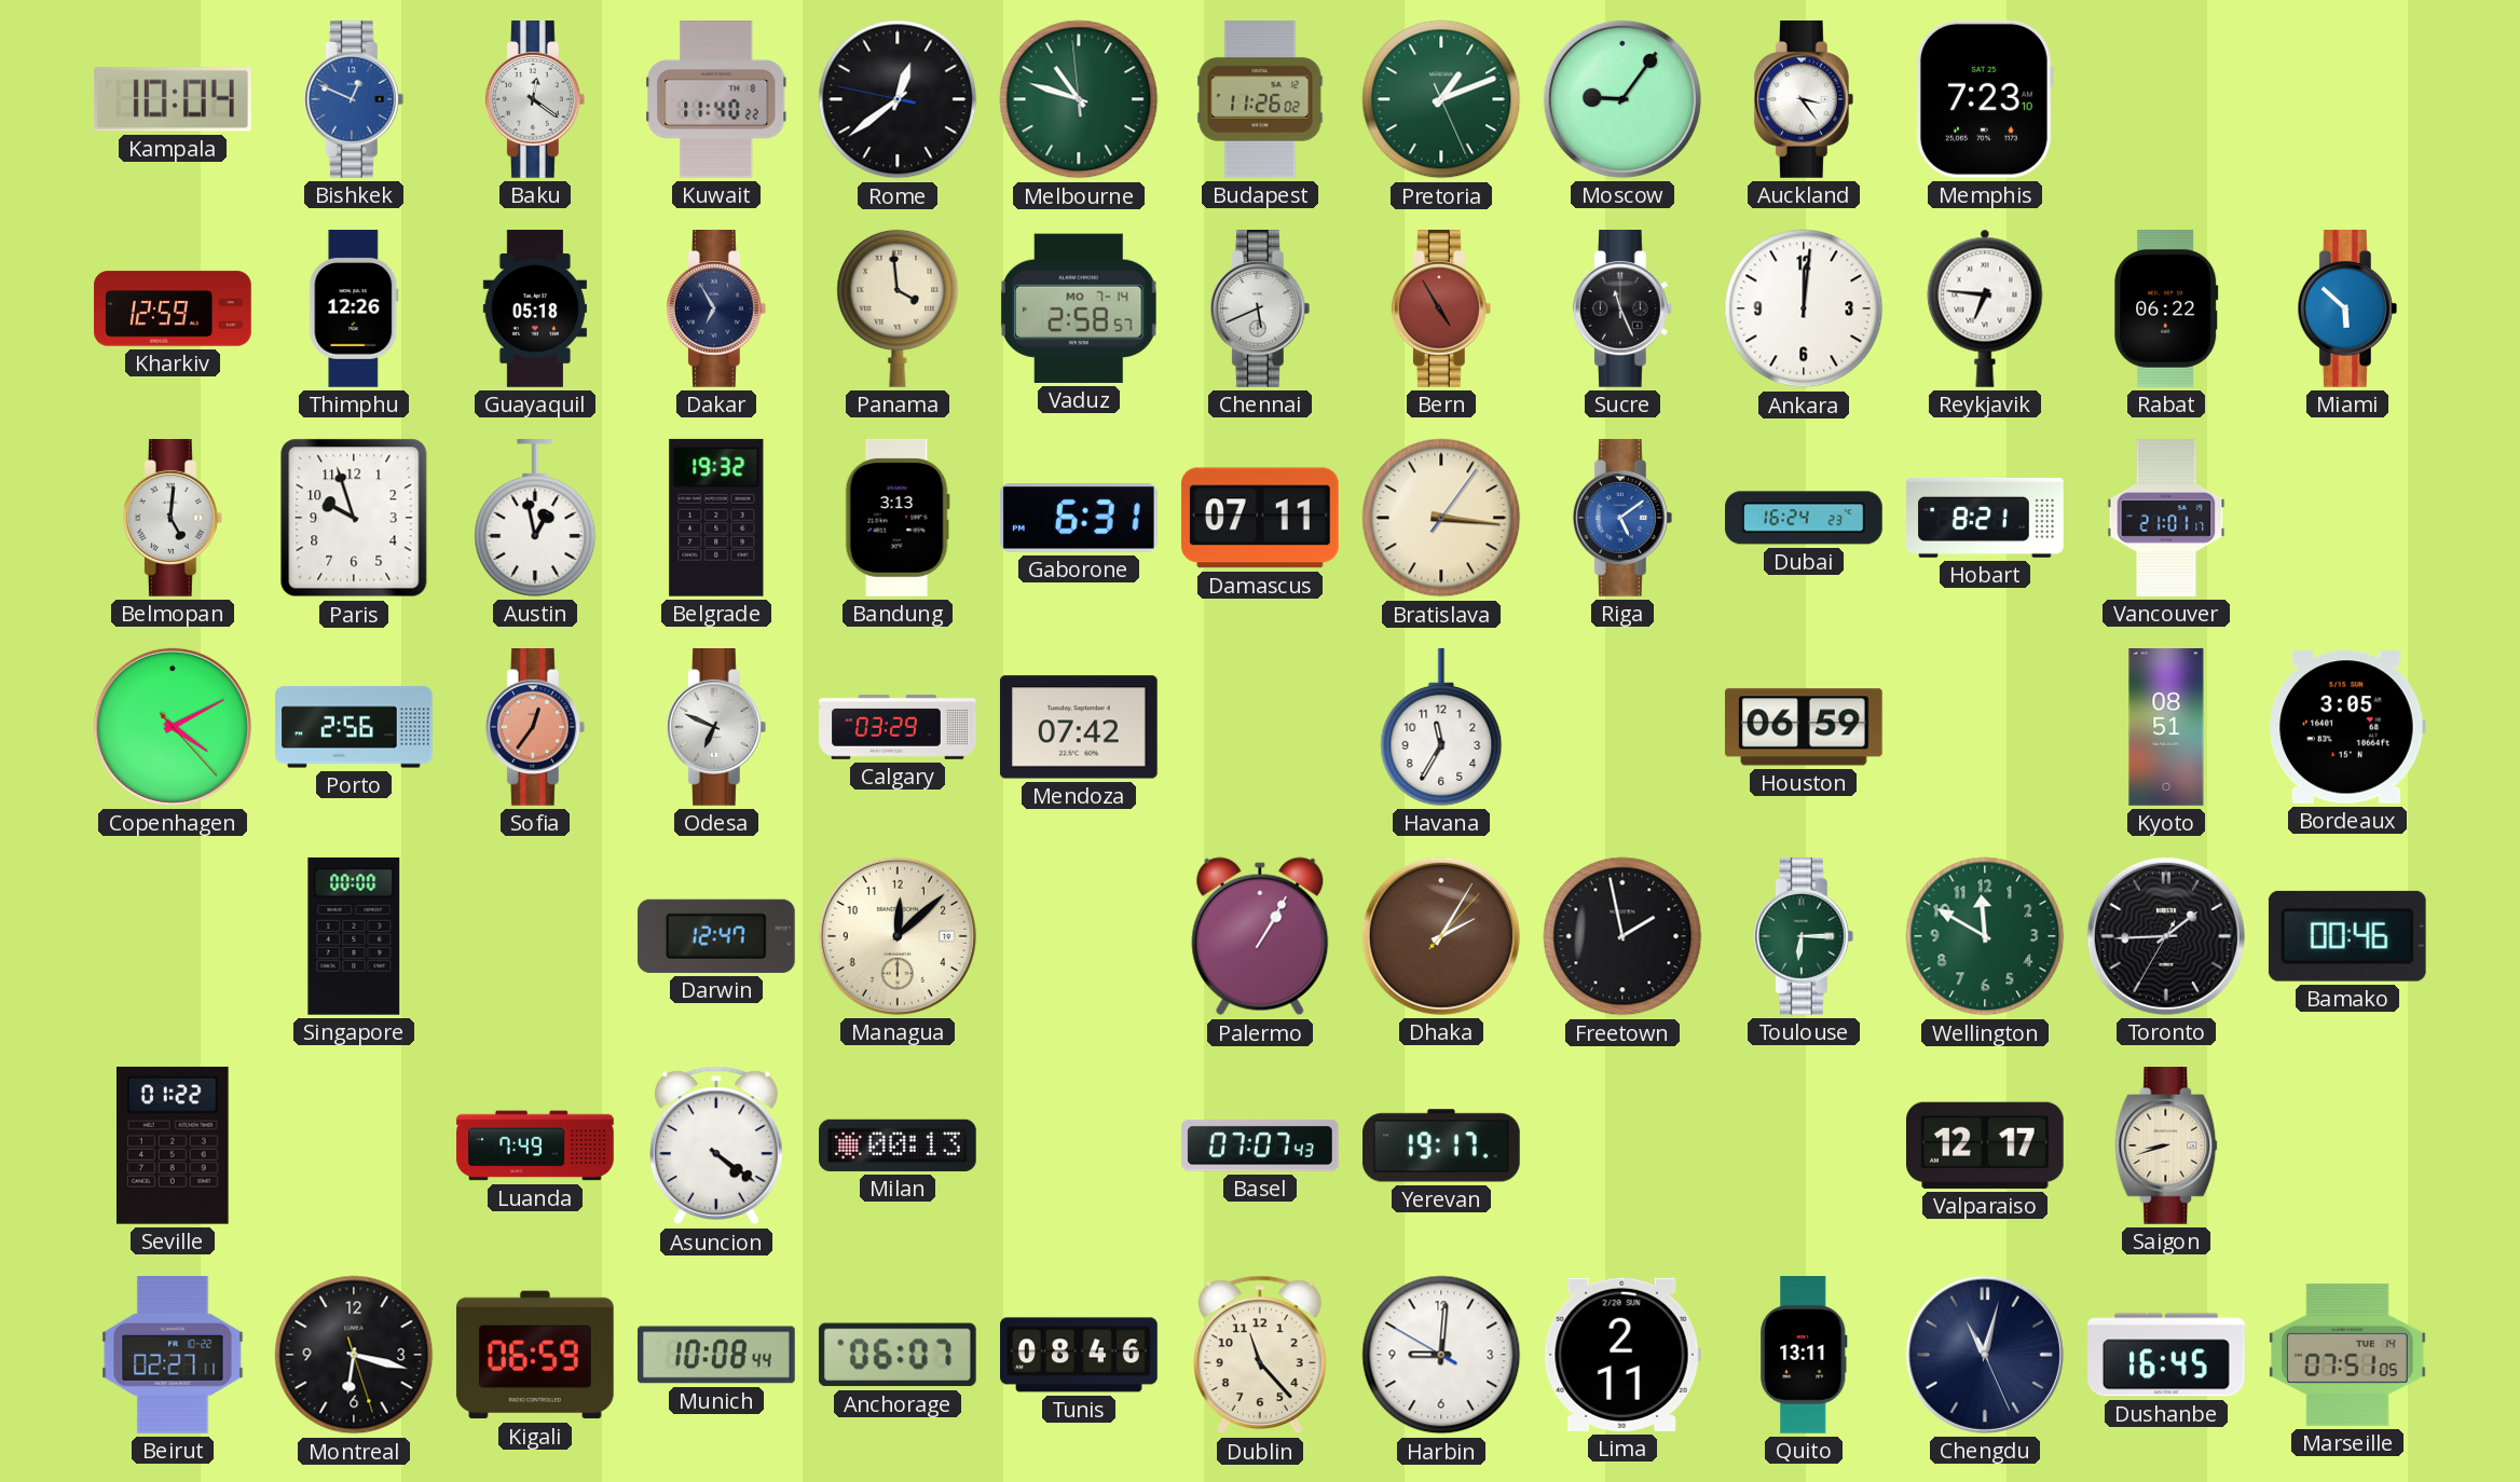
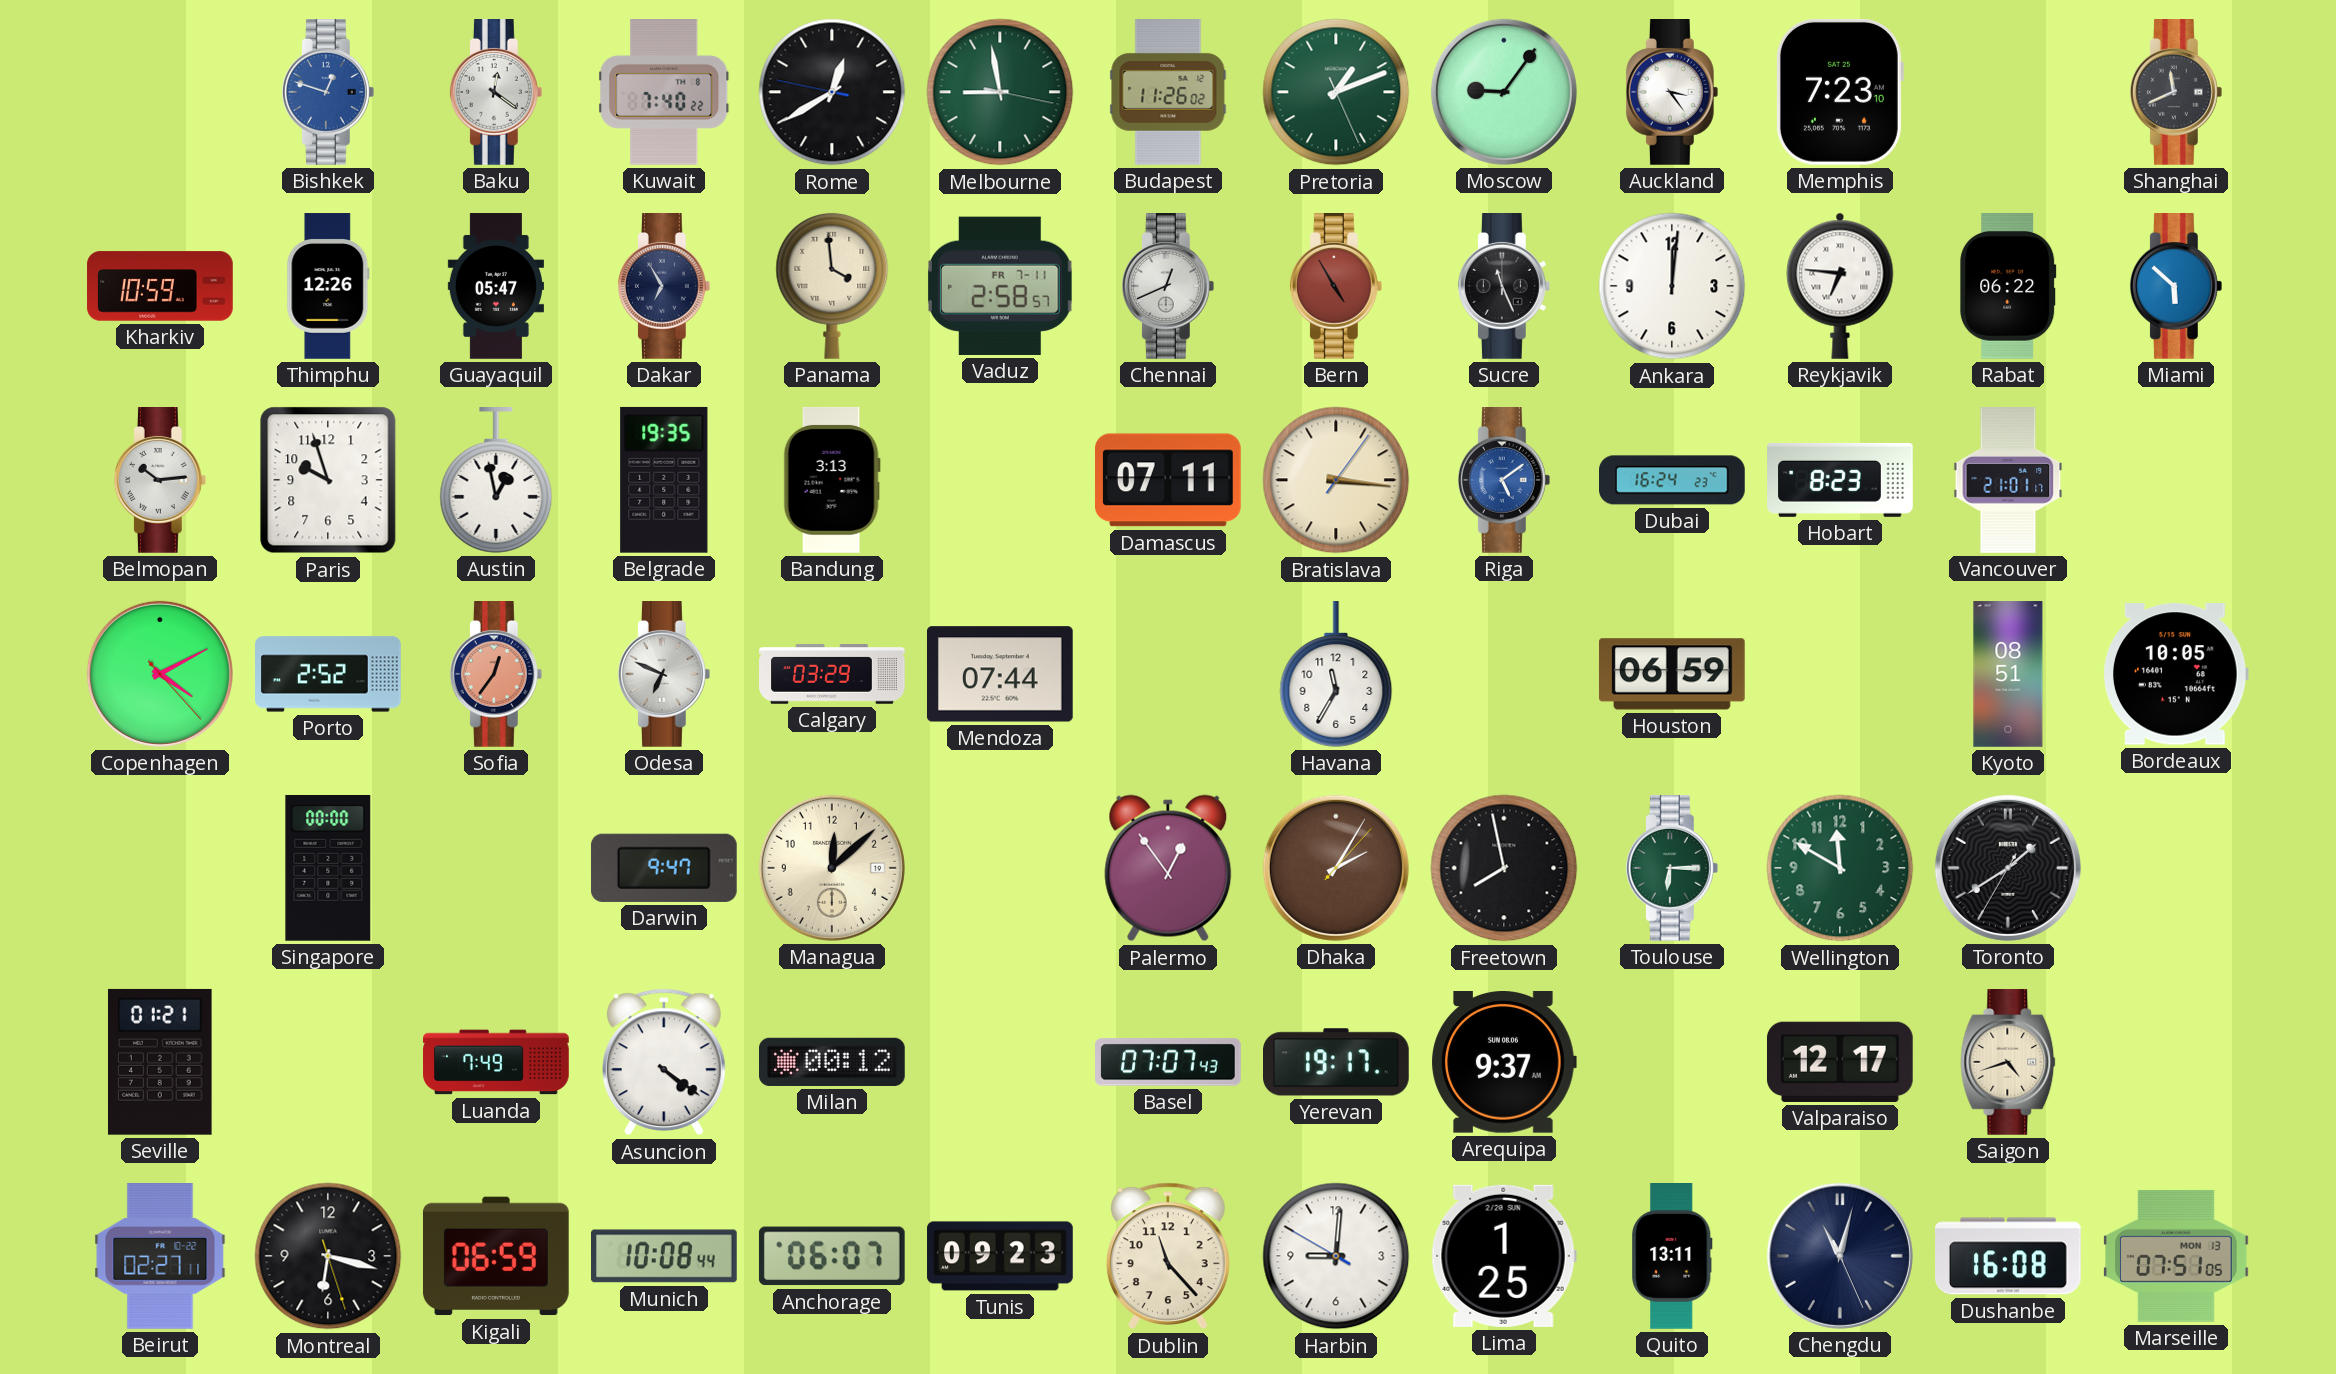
Kampala: 10:04 -> none
Bishkek: 12:49 -> 12:48
Kuwait: 11:40 -> 7:40
Rome: 12:38 -> 12:39
Melbourne: 10:47 -> 8:58
Shanghai: none -> 11:41
Kharkiv: 12:59 -> 10:59
Guayaquil: 05:18 -> 05:47
Vaduz date: MO 7-14 -> FR 7-11
Chennai: 5:41 -> 12:41
Belmopan: 5:01 -> 10:14
Belgrade: 19:32 -> 19:35
Gaborone: 6:31 -> none
Hobart: 8:21 -> 8:23
Porto: 2:56 -> 2:52
Mendoza: 07:42 -> 07:44
Bordeaux: 3:05 -> 10:05
Darwin: 12:47 -> 9:47
Palermo: 1:05 -> 12:54
Freetown: 1:58 -> 7:58
Toronto: 1:44 -> 1:39
Bamako: 00:46 -> none
Seville: 01:22 -> 01:21
Milan: 00:13 -> 00:12
Arequipa: none -> 9:37
Saigon: 8:42 -> 4:42
Tunis: 08:46 -> 09:23
Lima: 2:11 -> 1:25
Dushanbe: 16:45 -> 16:08
Marseille date: TUE 14 -> MON 13
